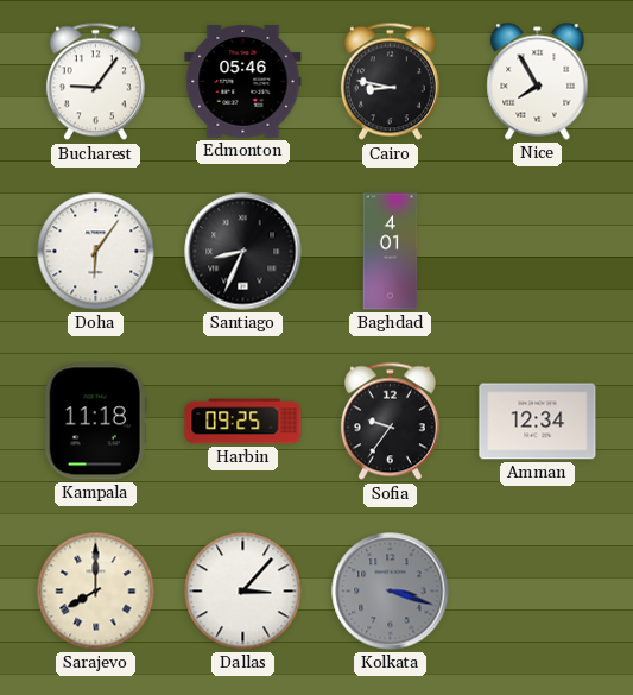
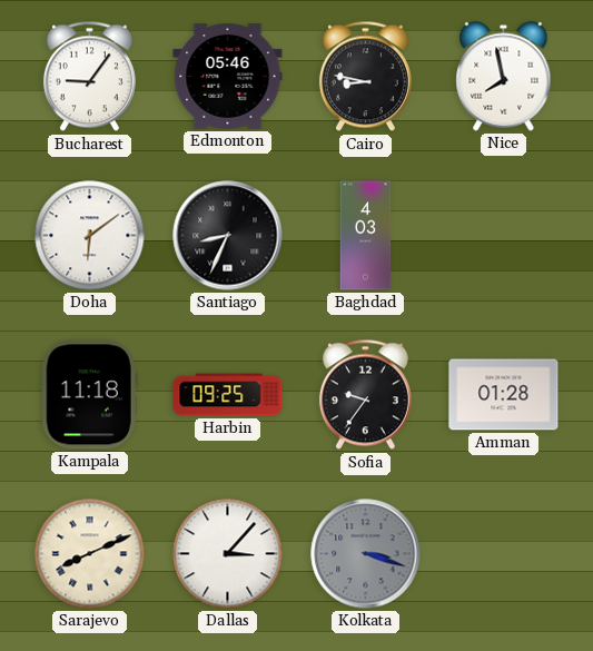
Nice: 7:55 -> 7:58
Doha: 6:06 -> 6:09
Baghdad: 4:01 -> 4:03
Amman: 12:34 -> 01:28
Sarajevo: 8:00 -> 8:11
